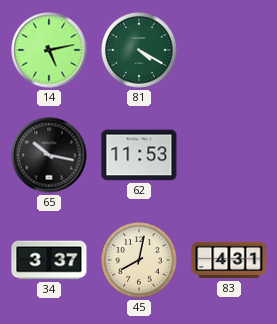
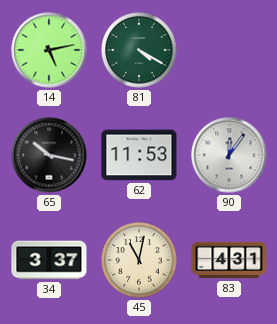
90: none -> 12:06
45: 8:02 -> 11:02
